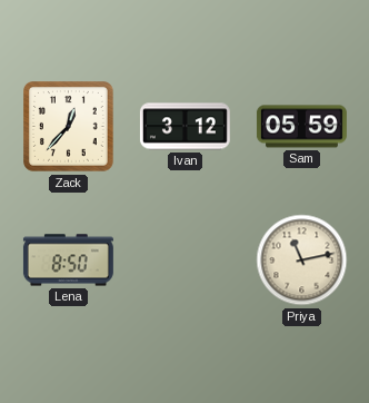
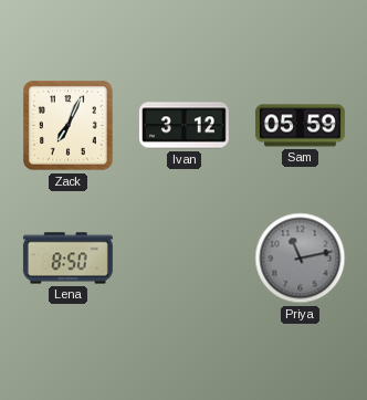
Zack: 12:37 -> 7:04
Priya dial: cream -> grey
